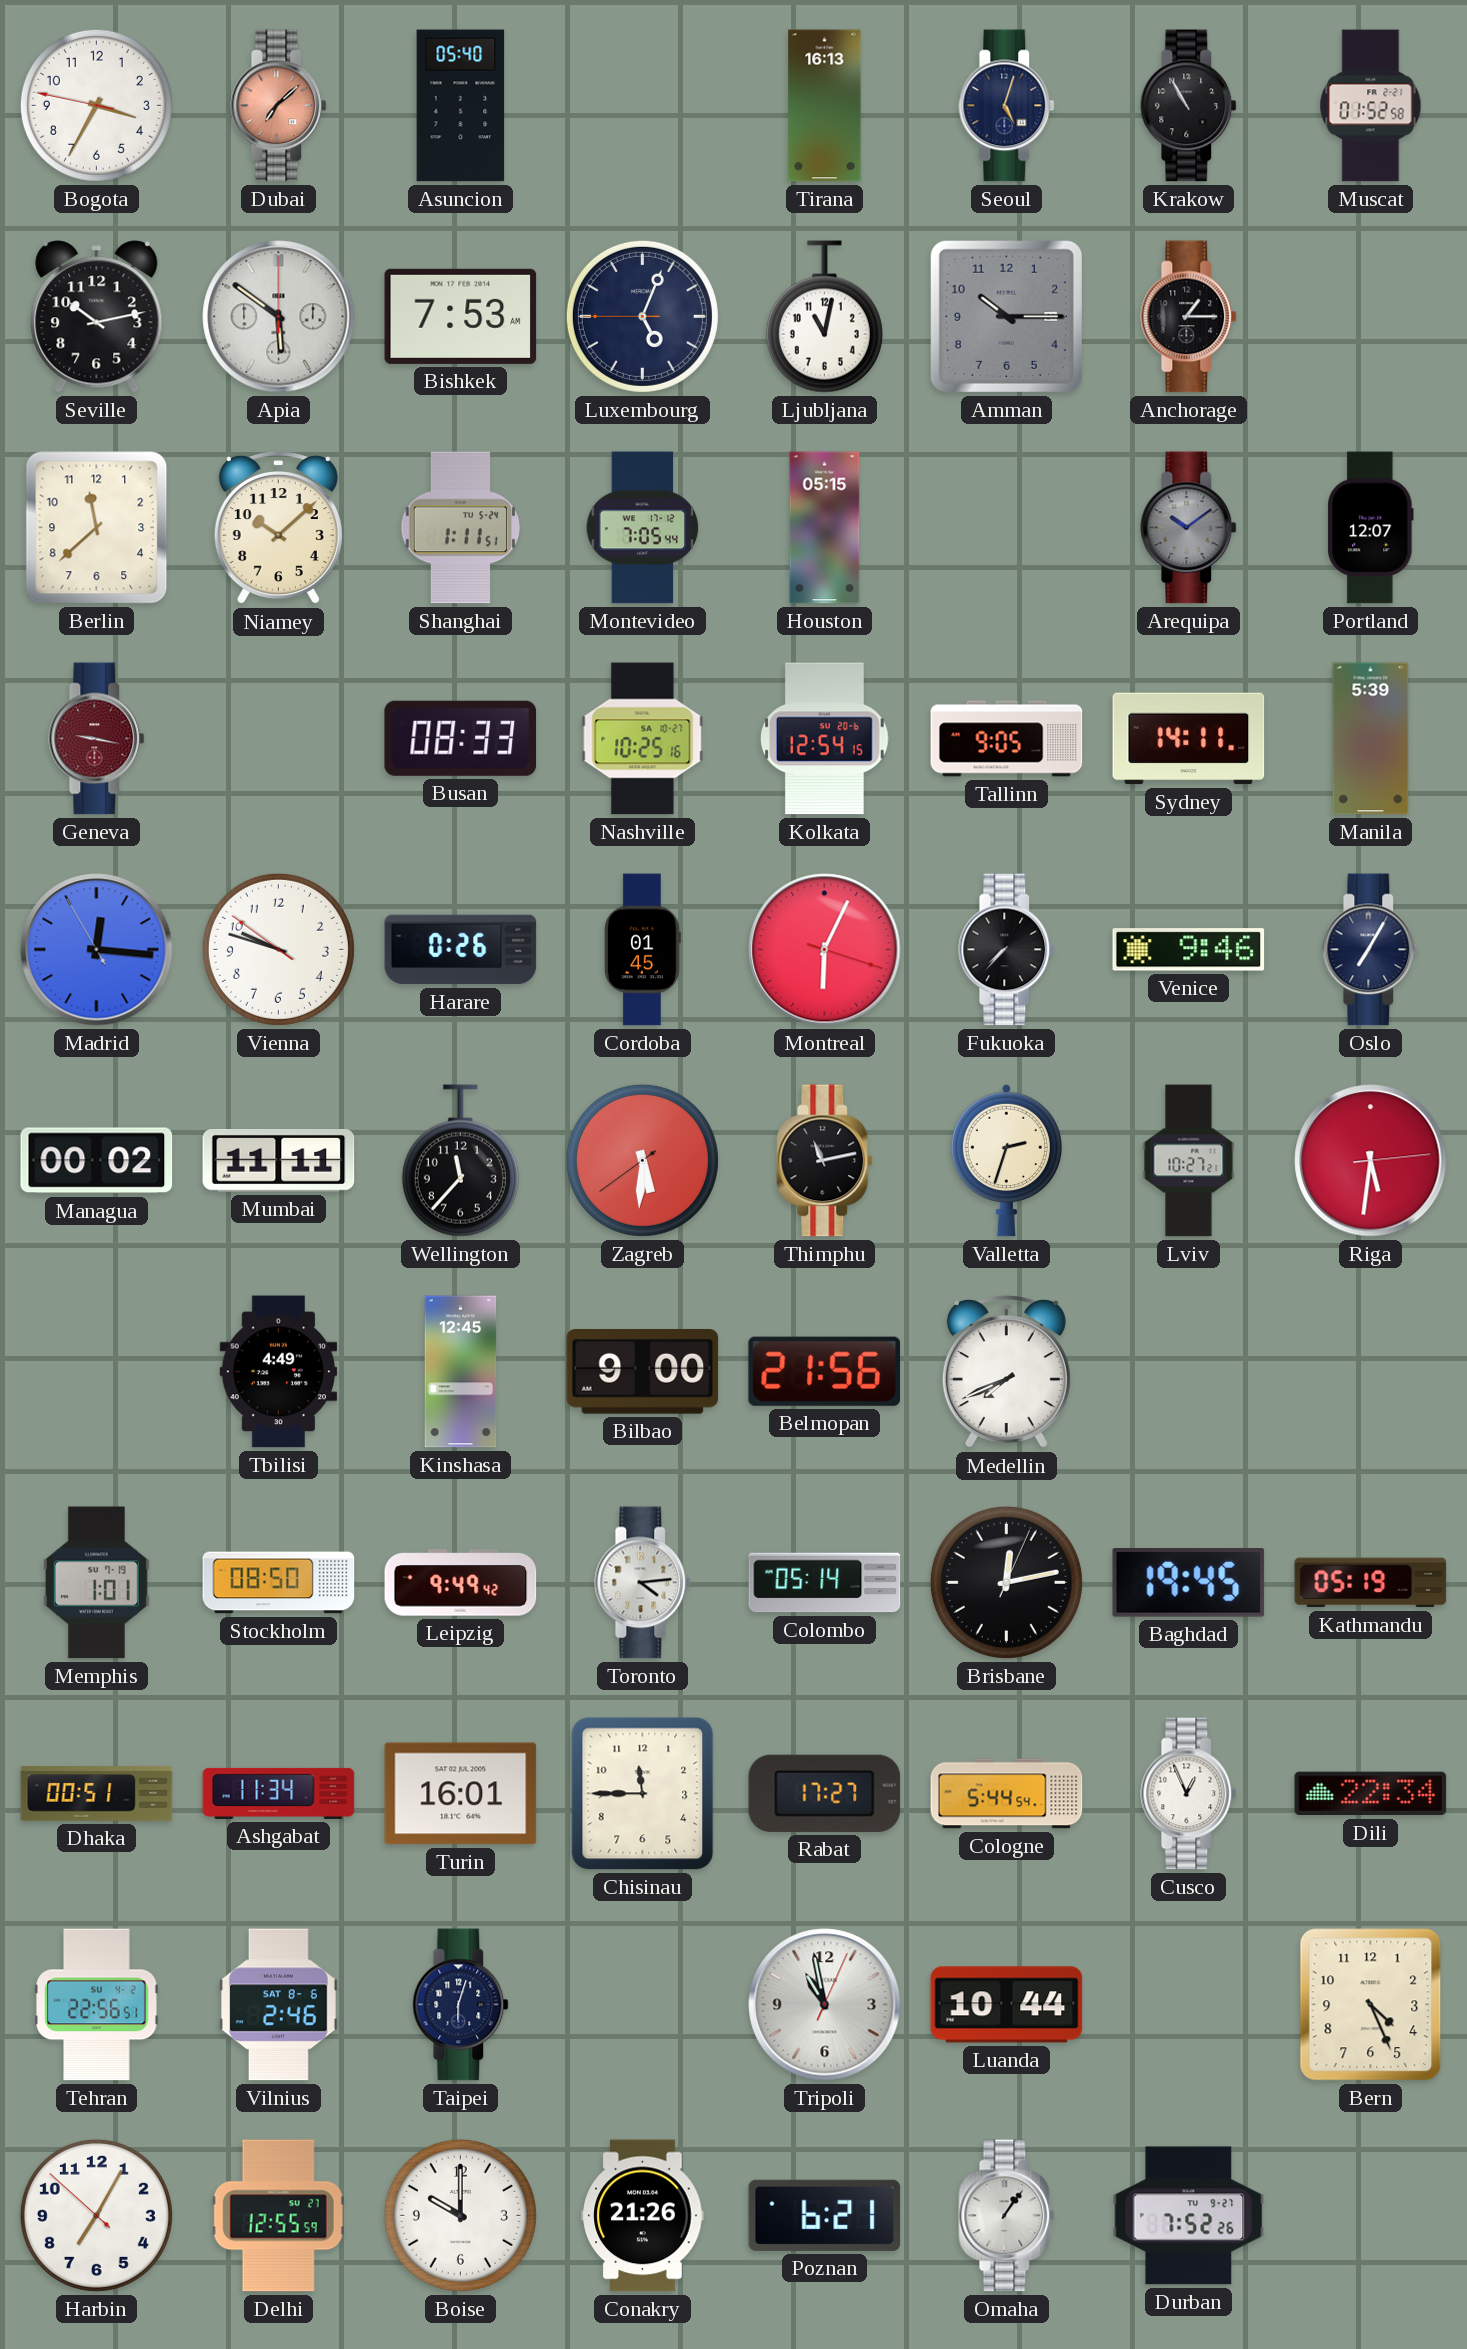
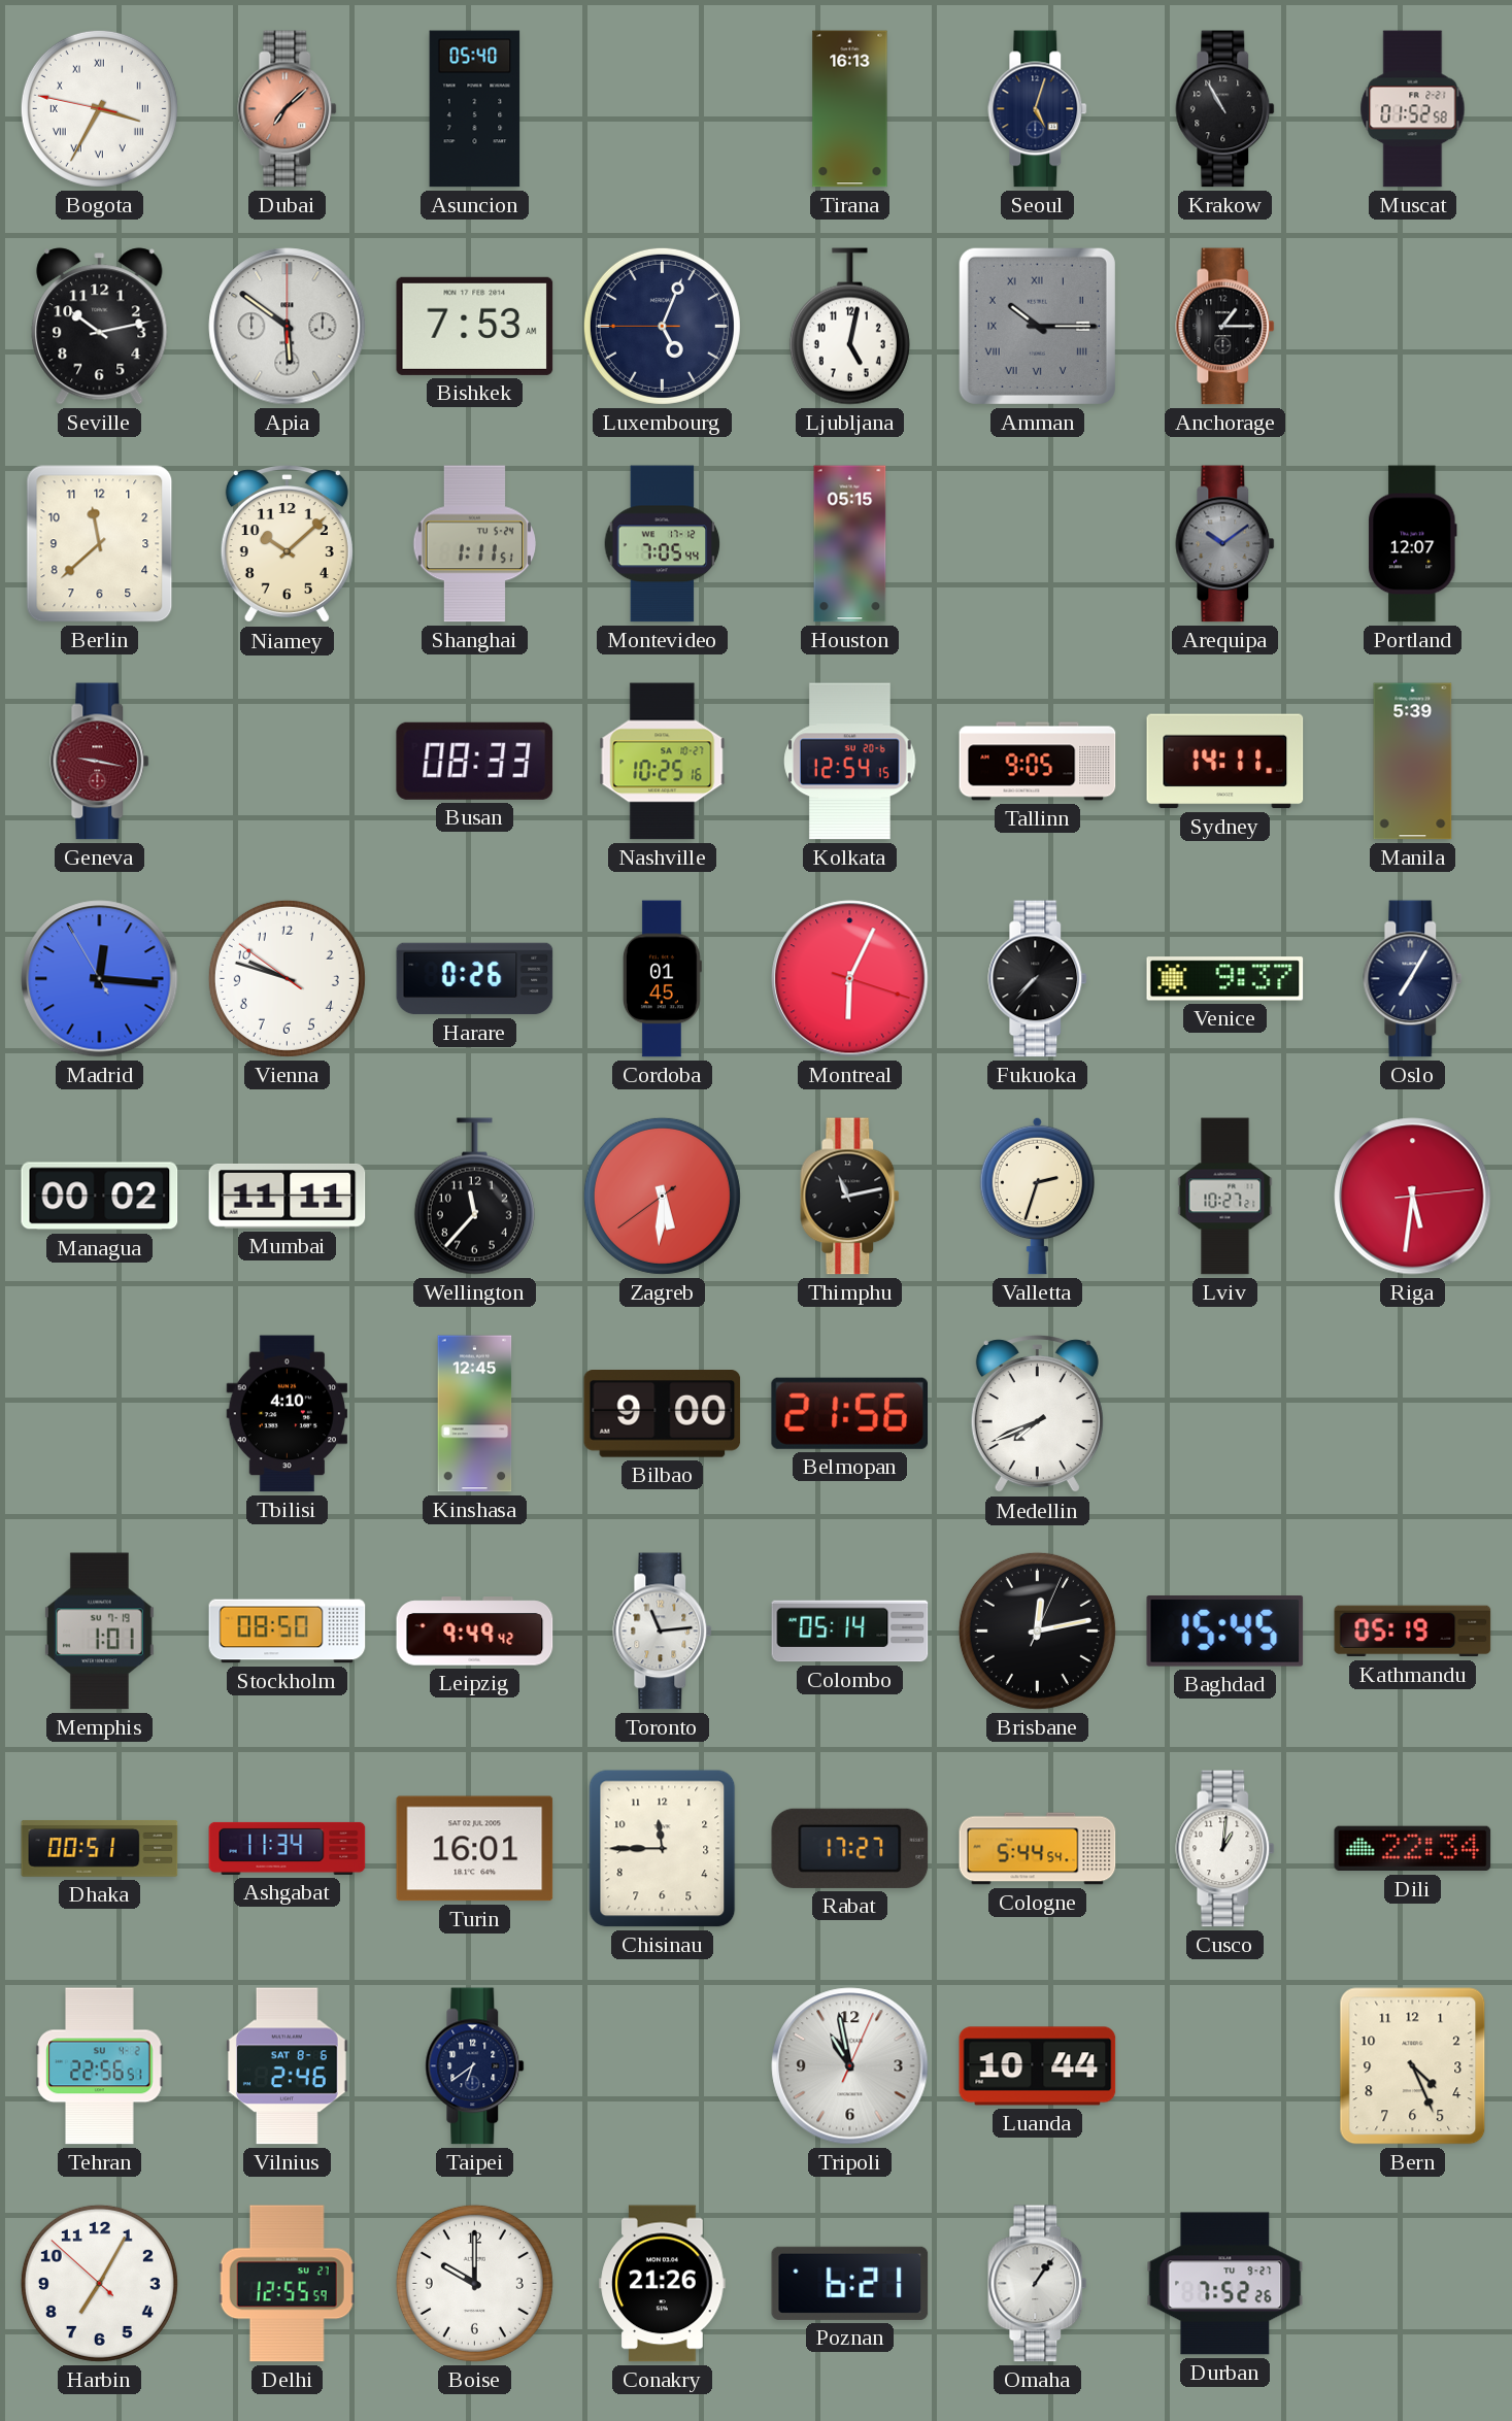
Bogota numerals: Arabic -> Roman
Ljubljana: 11:02 -> 5:02
Amman numerals: Arabic -> Roman
Venice: 9:46 -> 9:37
Tbilisi: 4:49 -> 4:10
Toronto: 4:14 -> 11:14
Baghdad: 19:45 -> 15:45
Cusco: 12:56 -> 1:01
Taipei: 6:03 -> 6:39
